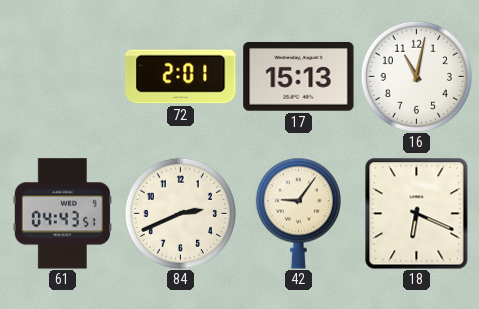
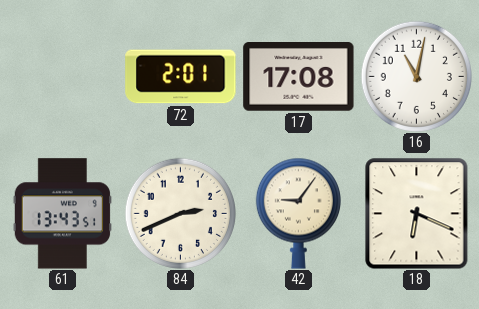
17: 15:13 -> 17:08
61: 04:43 -> 13:43
